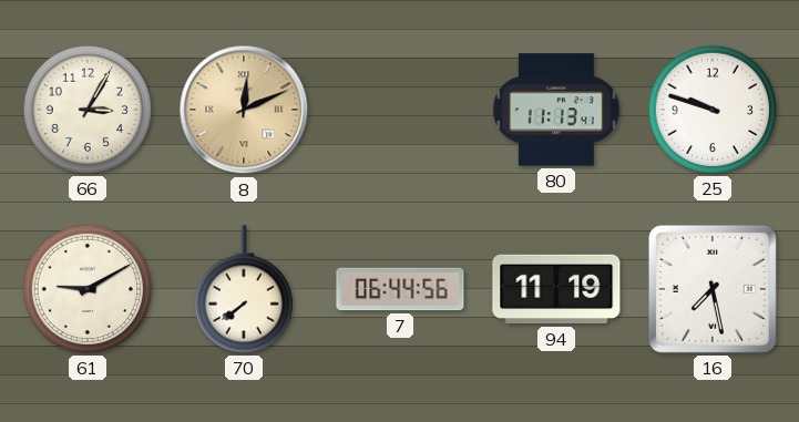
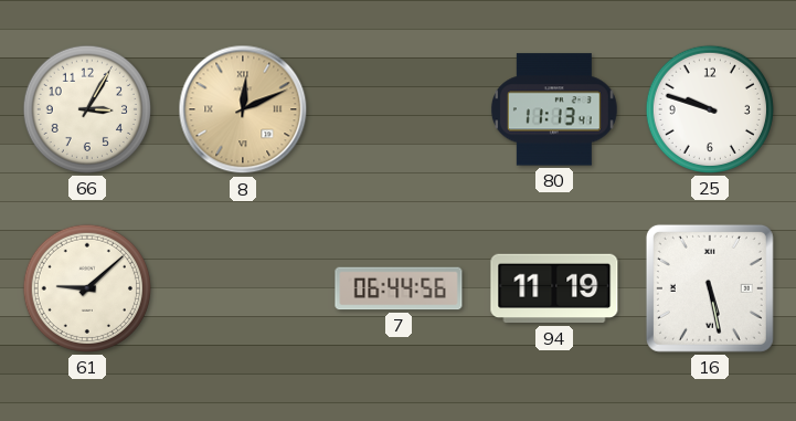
61: 9:10 -> 9:08
70: 7:39 -> none
16: 7:28 -> 5:28
